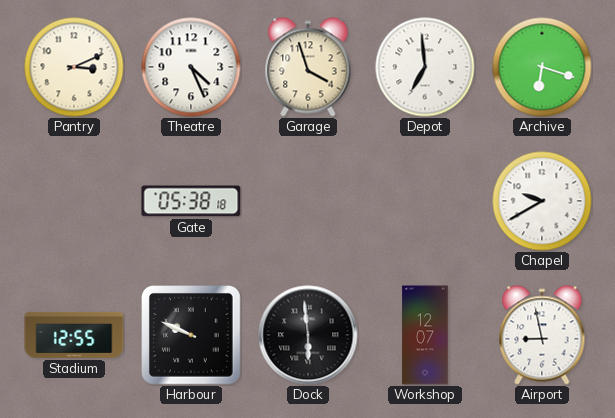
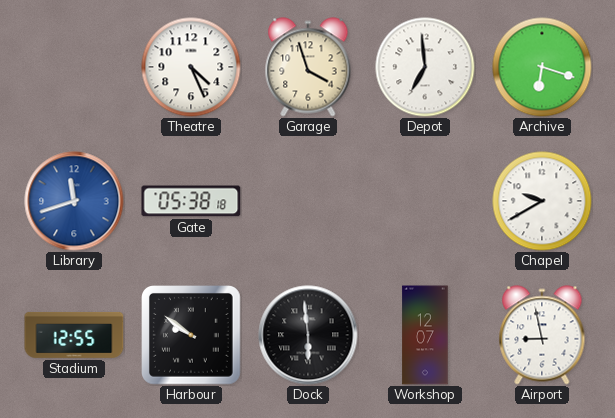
Pantry: 3:11 -> none
Library: none -> 11:42
Harbour: 9:49 -> 9:51
